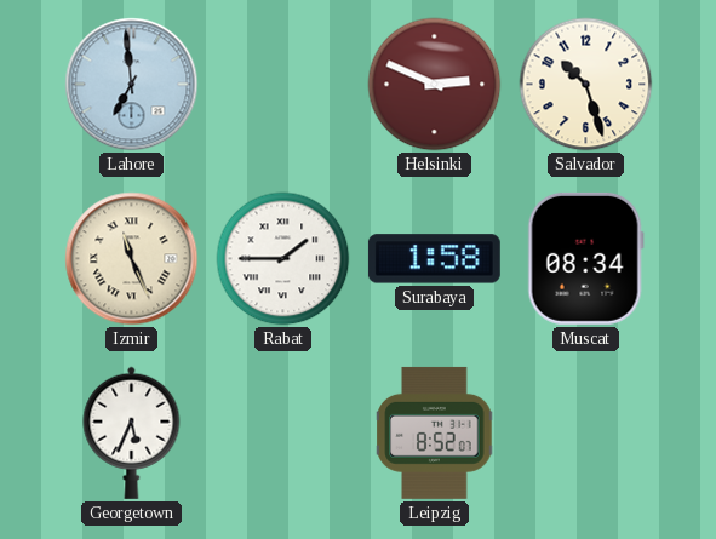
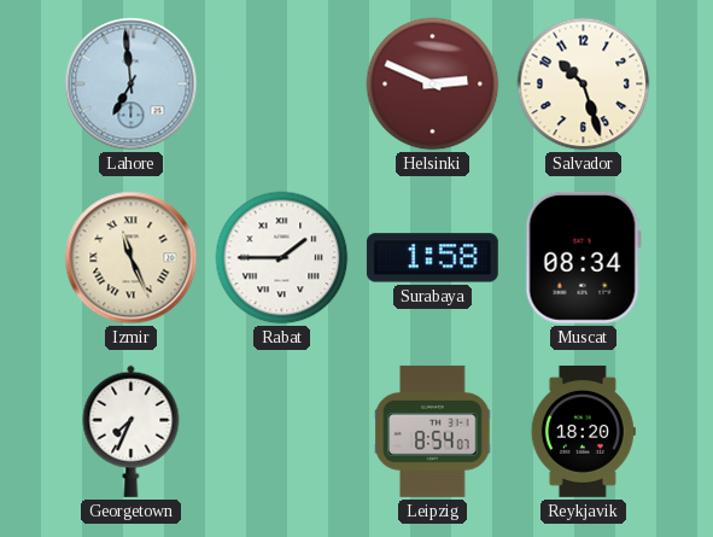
Georgetown: 5:34 -> 7:34
Leipzig: 8:52 -> 8:54
Reykjavik: none -> 18:20
